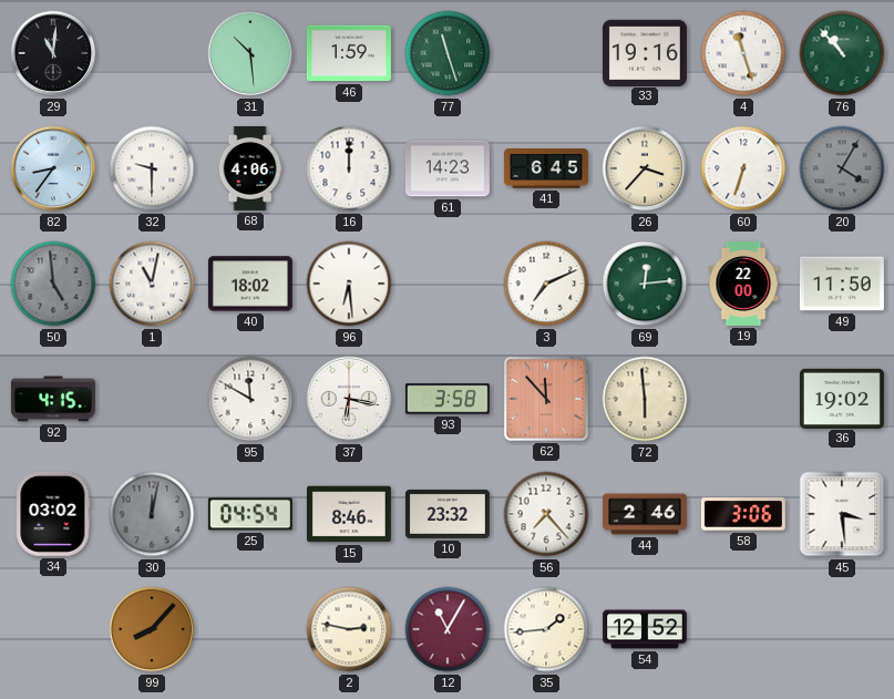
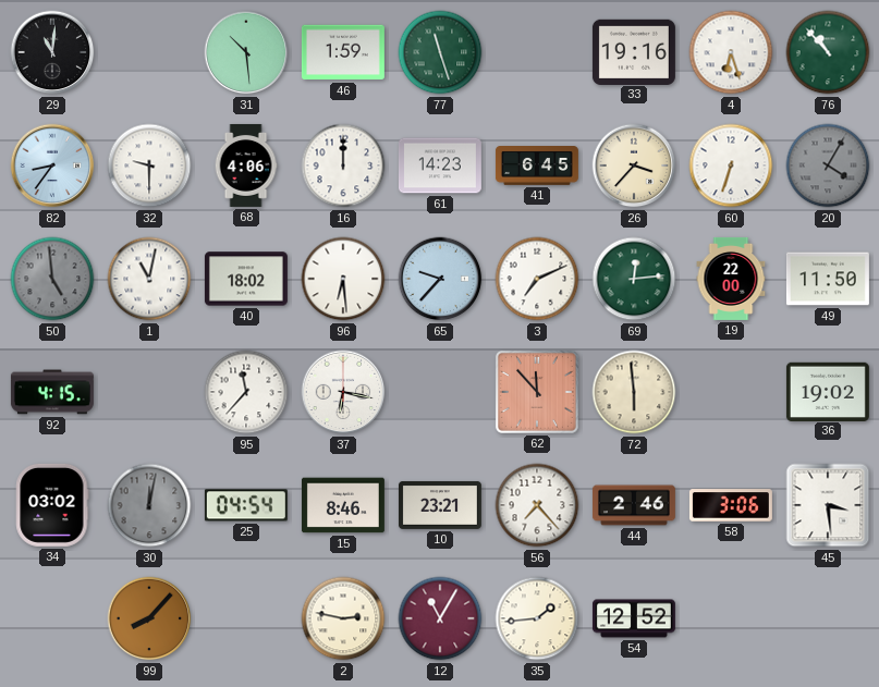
4: 11:27 -> 6:27
65: none -> 9:37
95: 11:50 -> 11:37
93: 3:58 -> none
10: 23:32 -> 23:21
